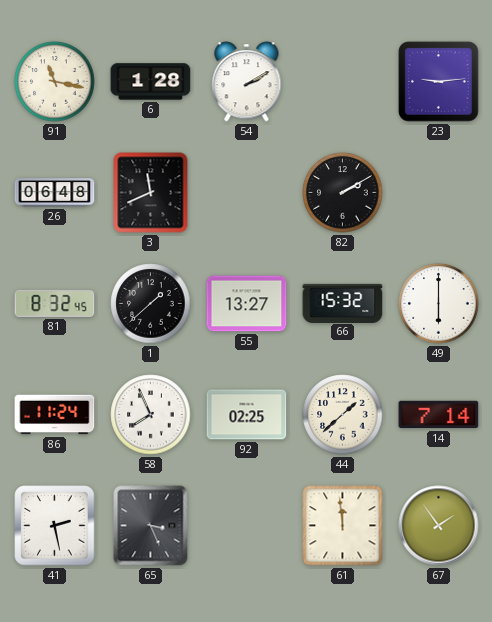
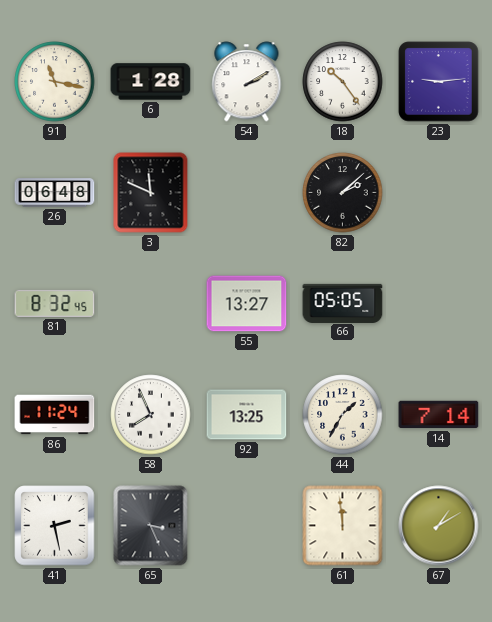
18: none -> 10:24
3: 11:41 -> 11:49
82: 2:10 -> 2:08
1: 1:38 -> none
66: 15:32 -> 05:05
49: 6:00 -> none
92: 02:25 -> 13:25
44: 1:38 -> 1:35
67: 1:54 -> 1:10
